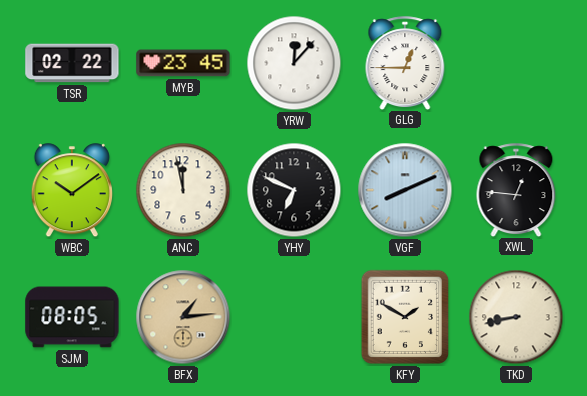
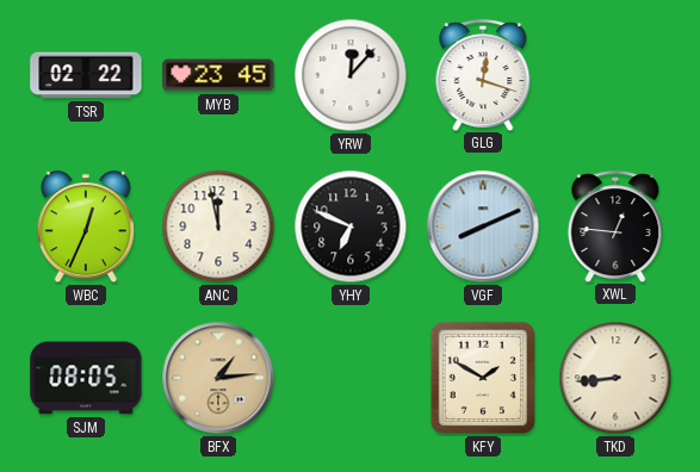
GLG: 12:45 -> 12:18
WBC: 10:09 -> 12:34
TKD: 8:43 -> 8:44
